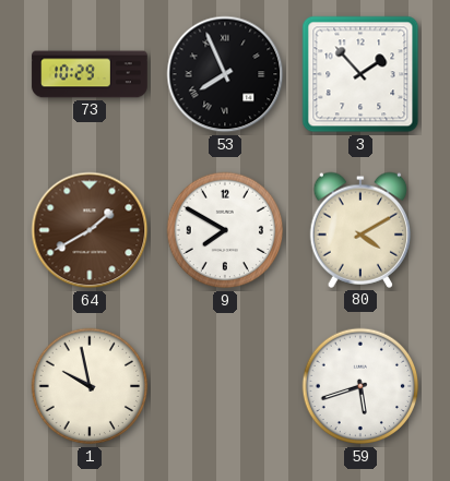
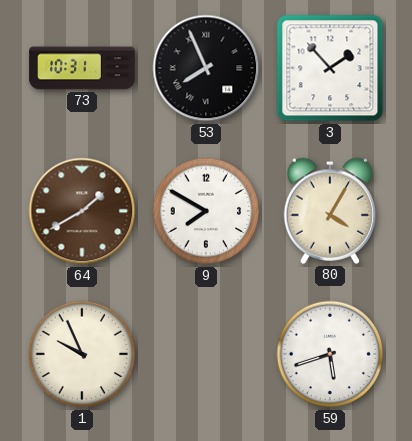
73: 10:29 -> 10:31
80: 4:10 -> 4:05
1: 9:58 -> 9:56
